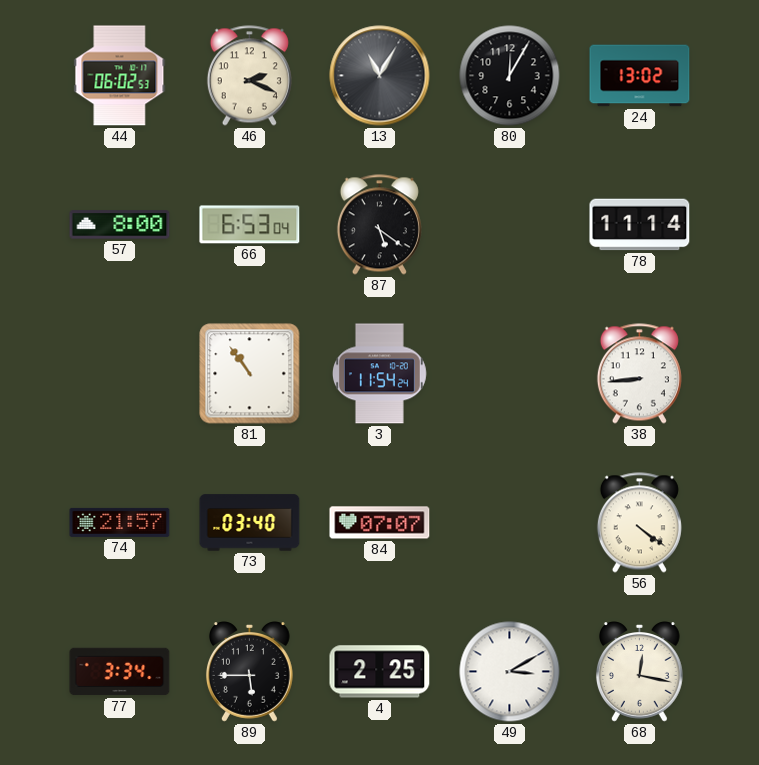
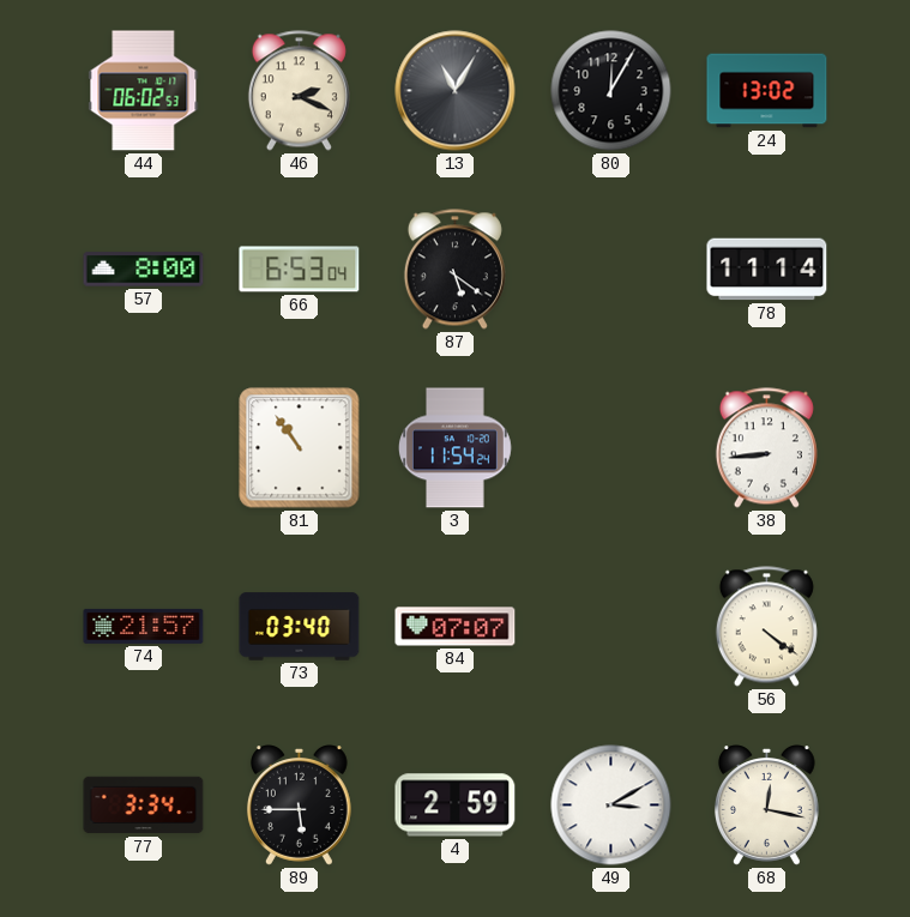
4: 2:25 -> 2:59
